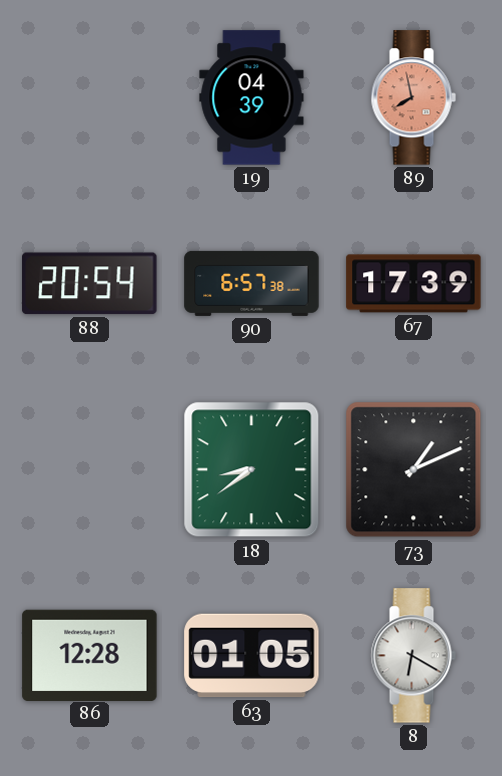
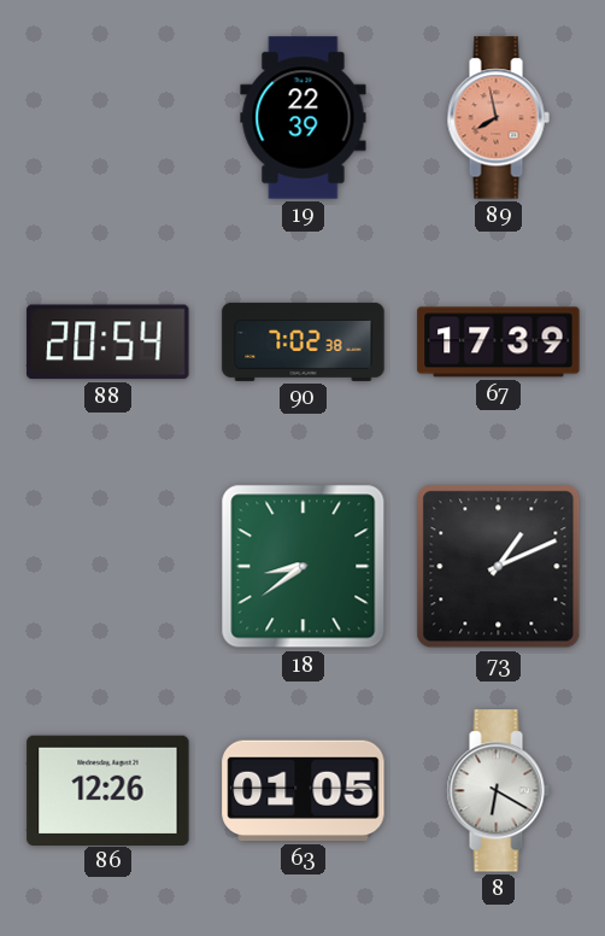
19: 04:39 -> 22:39
90: 6:57 -> 7:02
86: 12:28 -> 12:26
